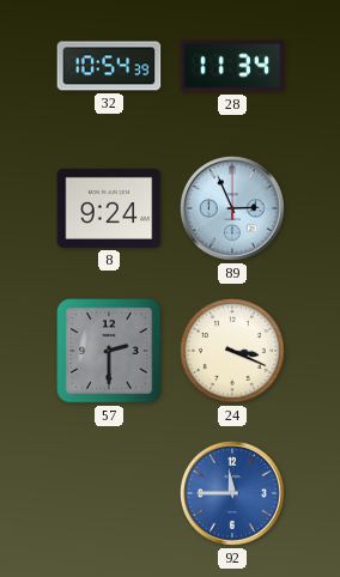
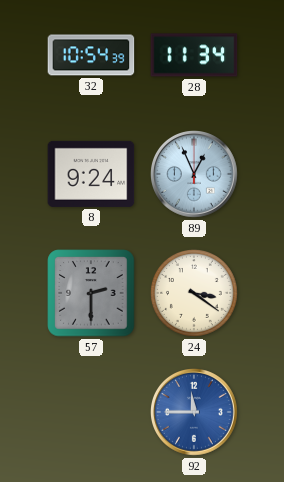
89: 2:56 -> 12:56
24: 3:19 -> 3:21
